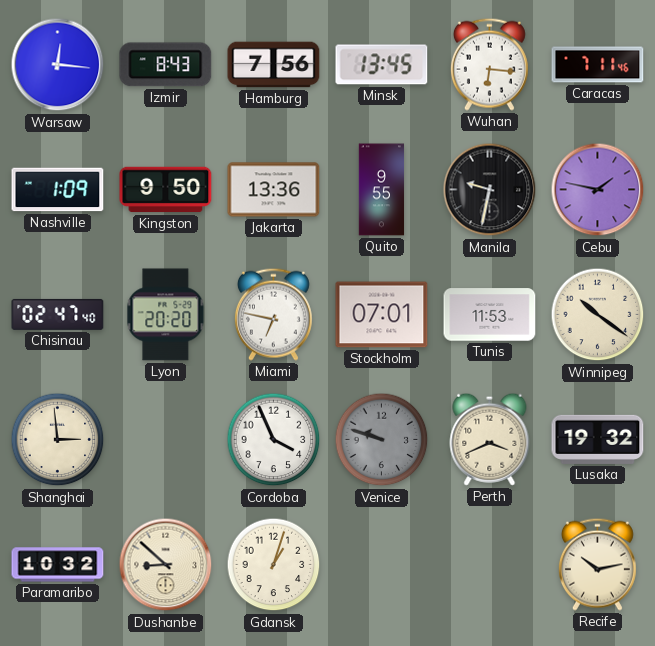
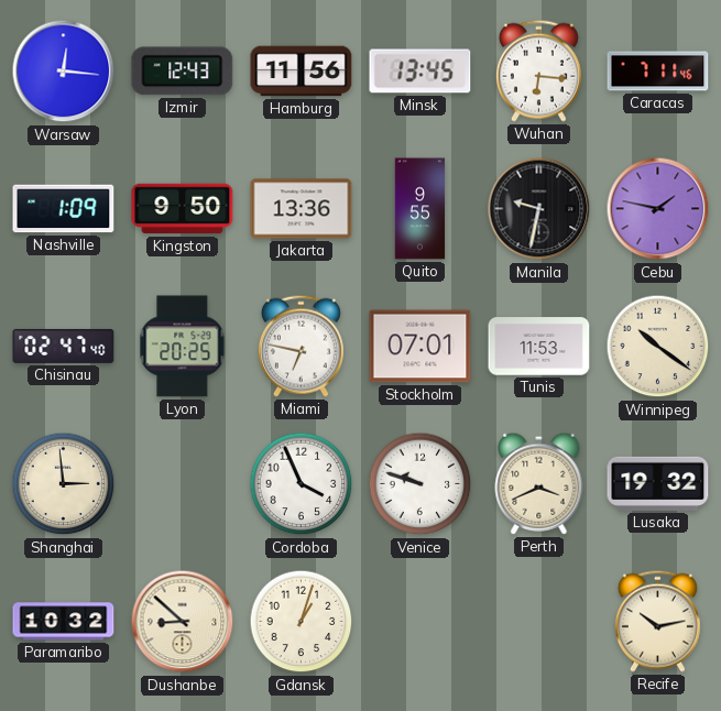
Izmir: 8:43 -> 12:43
Hamburg: 7:56 -> 11:56
Lyon: 20:20 -> 20:25
Venice dial: grey -> white
